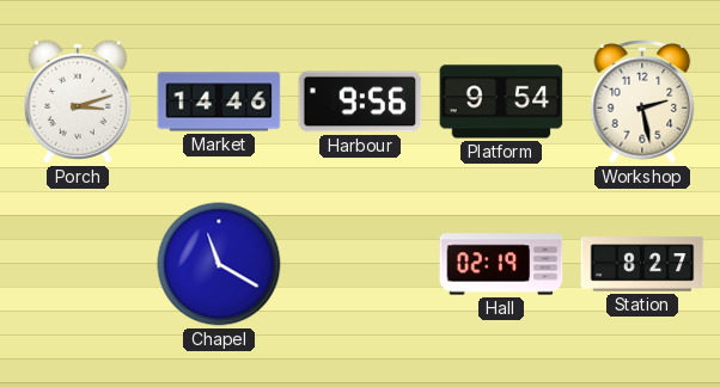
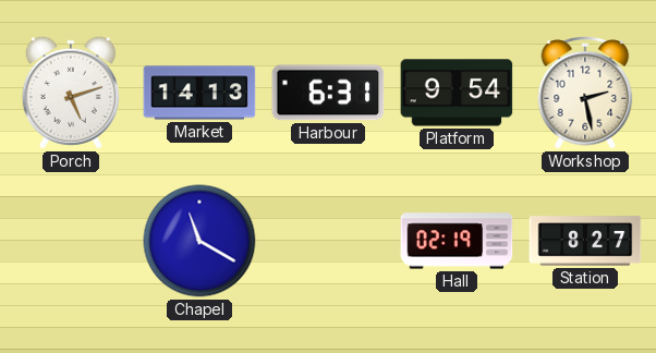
Porch: 3:12 -> 5:12
Market: 14:46 -> 14:13
Harbour: 9:56 -> 6:31
